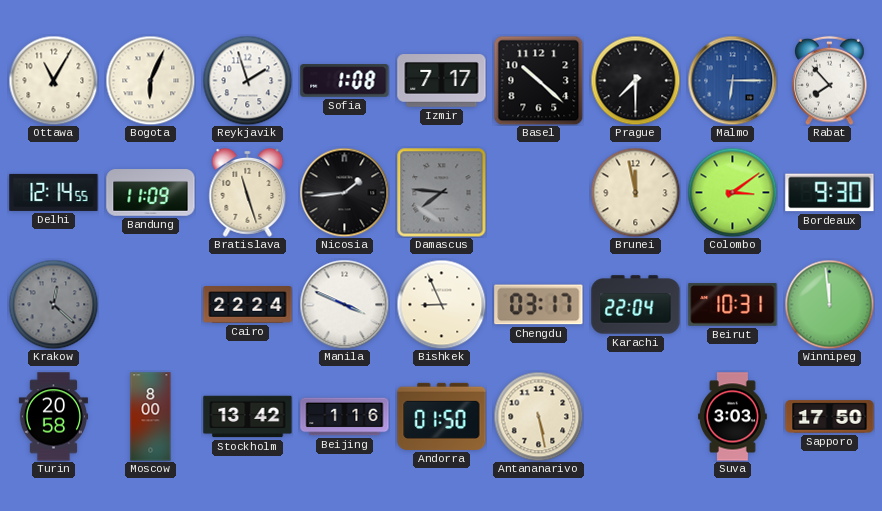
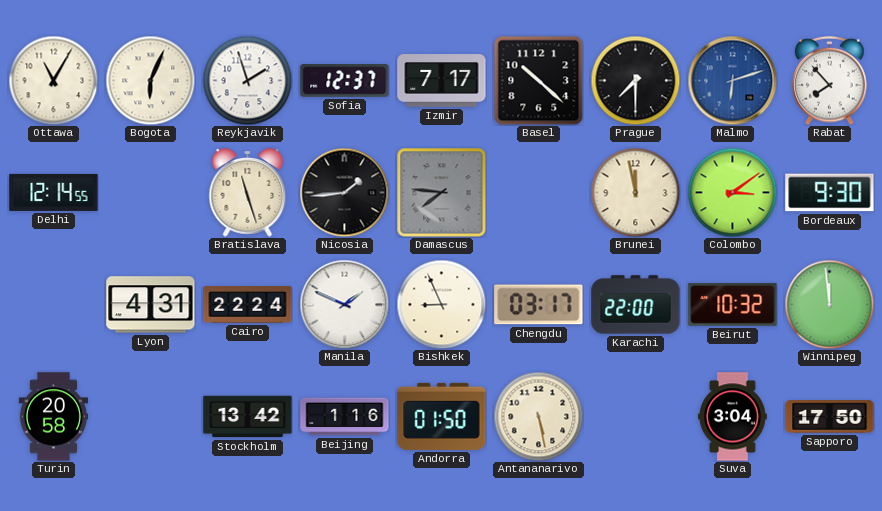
Sofia: 1:08 -> 12:37
Malmo: 6:15 -> 6:12
Bandung: 11:09 -> none
Krakow: 12:22 -> none
Lyon: none -> 4:31
Manila: 3:49 -> 1:49
Karachi: 22:04 -> 22:00
Beirut: 10:31 -> 10:32
Moscow: 8:00 -> none
Suva: 3:03 -> 3:04
